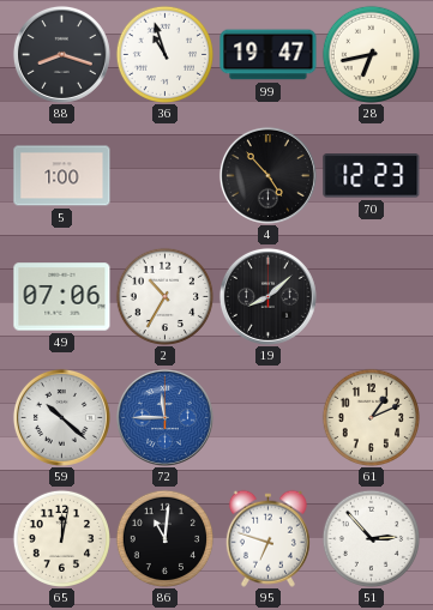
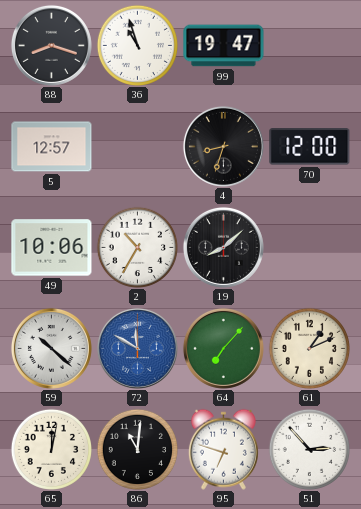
28: 6:43 -> none
5: 1:00 -> 12:57
4: 4:53 -> 8:33
70: 12:23 -> 12:00
49: 07:06 -> 10:06
72: 11:45 -> 11:50
64: none -> 7:07
